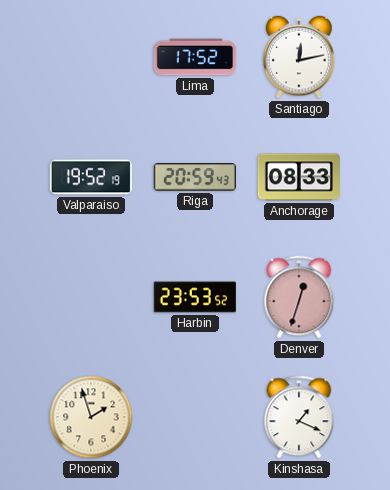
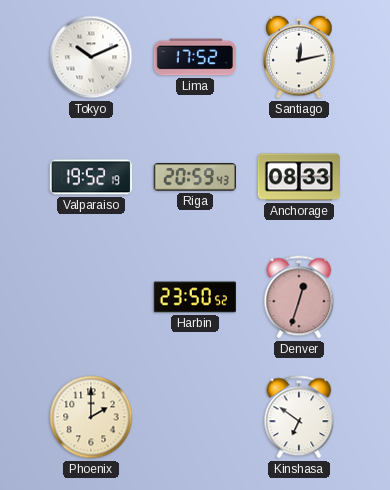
Tokyo: none -> 10:11
Harbin: 23:53 -> 23:50
Phoenix: 1:57 -> 2:00
Kinshasa: 1:19 -> 6:51
